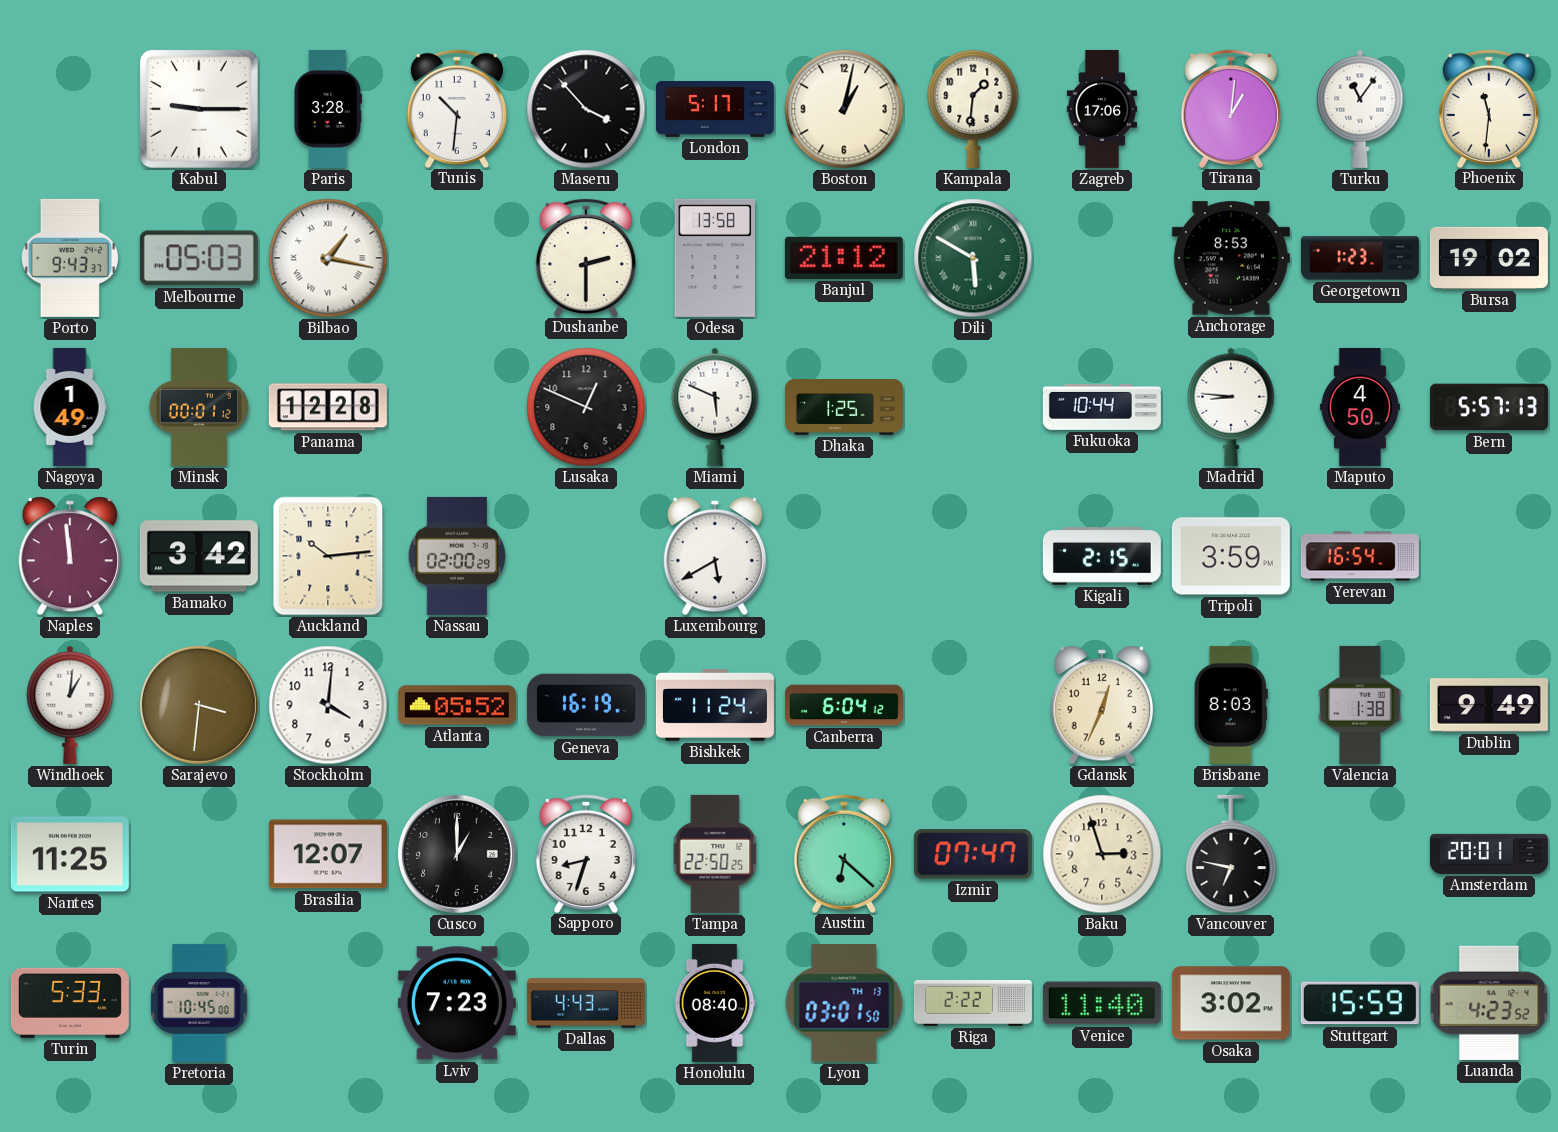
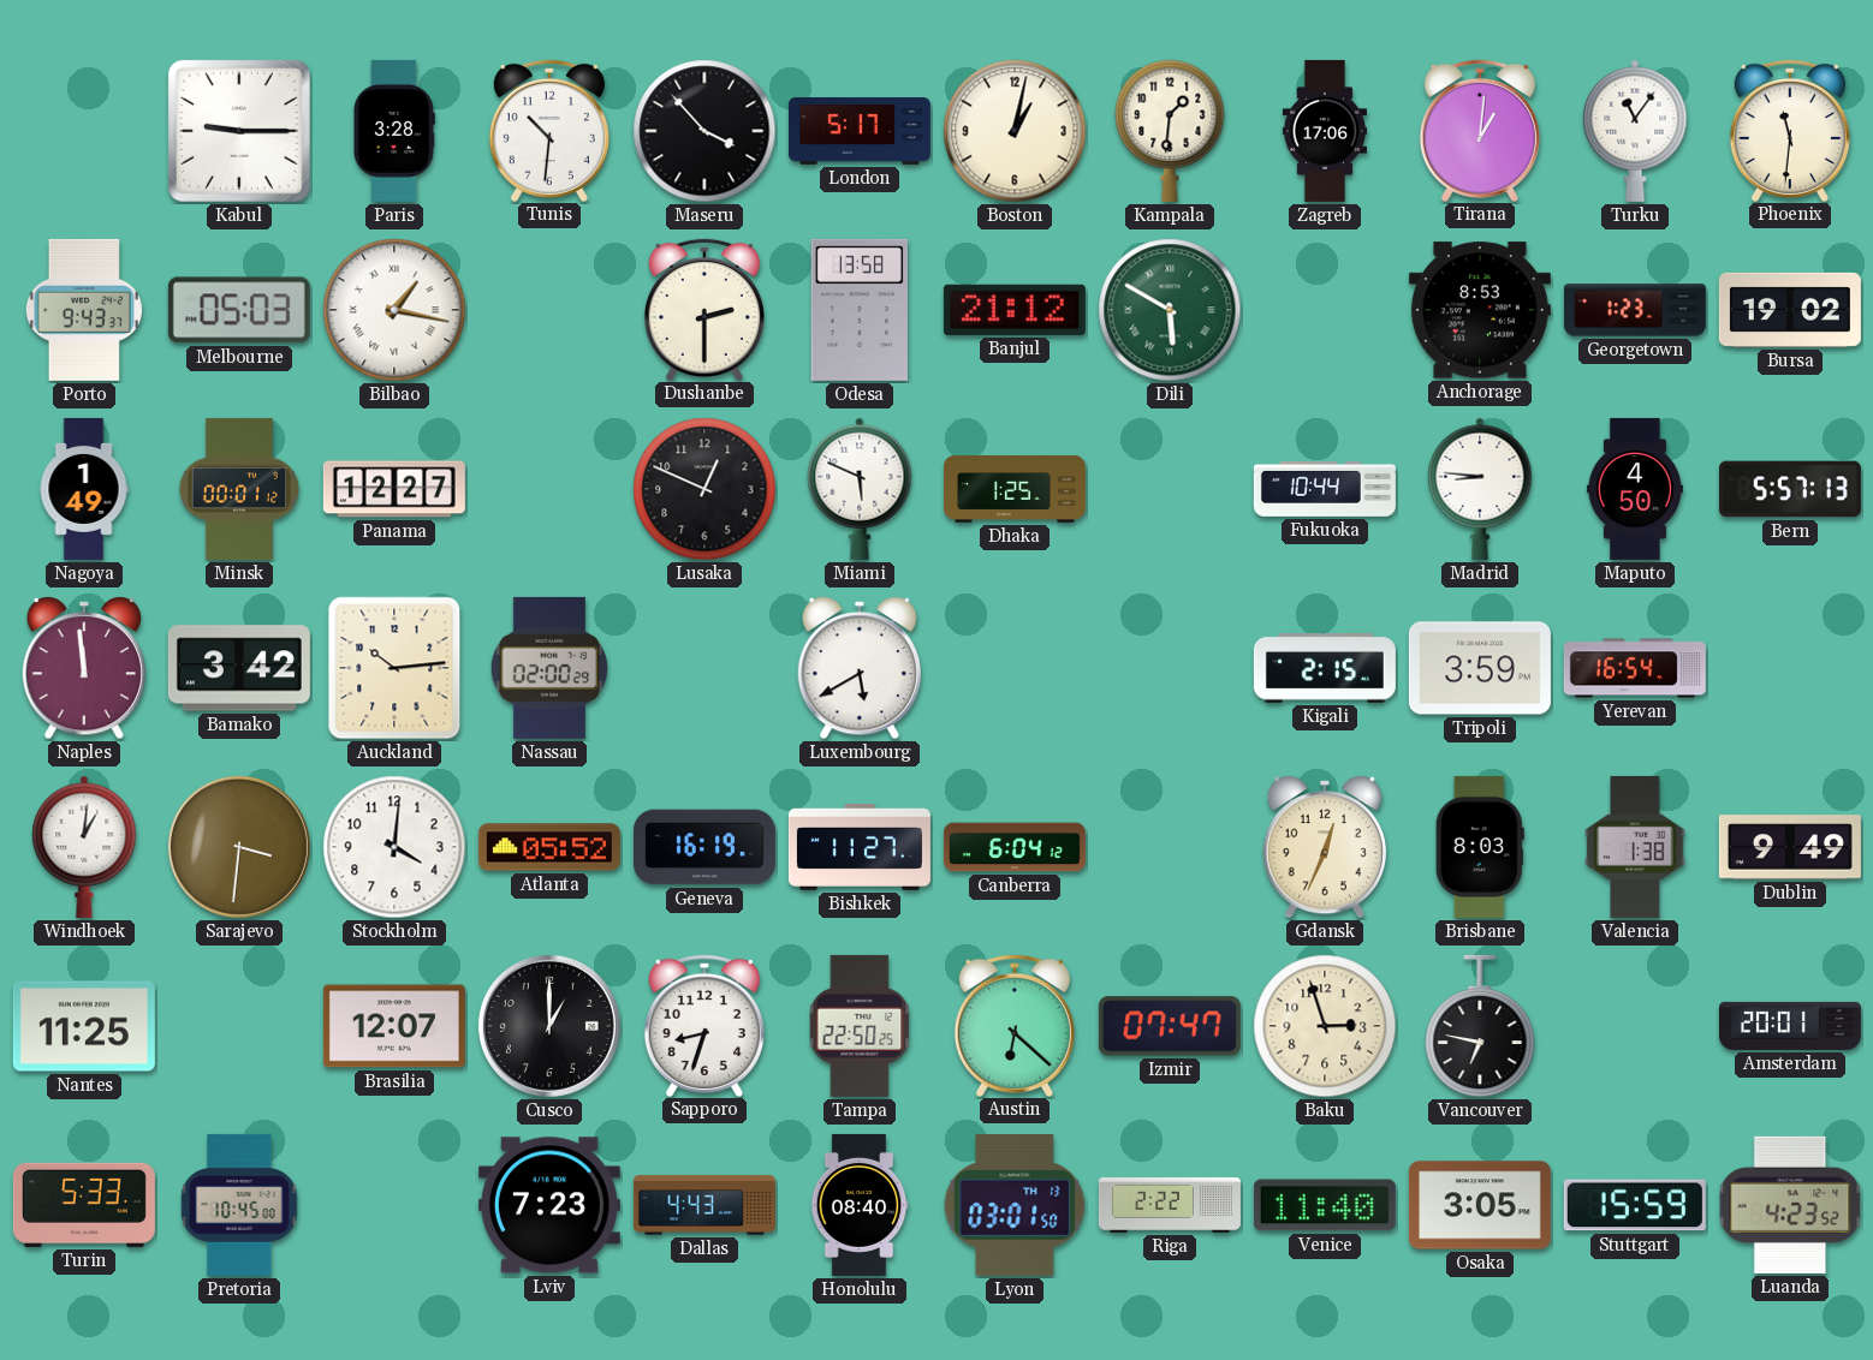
Panama: 12:28 -> 12:27
Bishkek: 11:24 -> 11:27
Osaka: 3:02 -> 3:05
